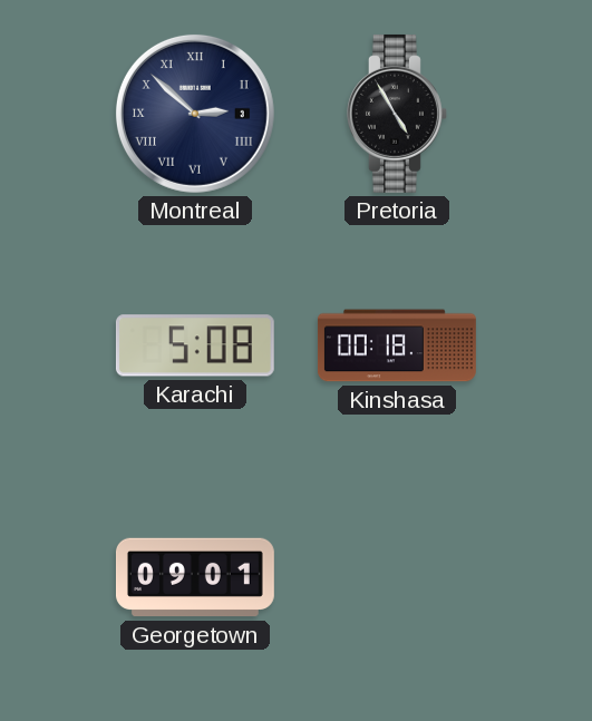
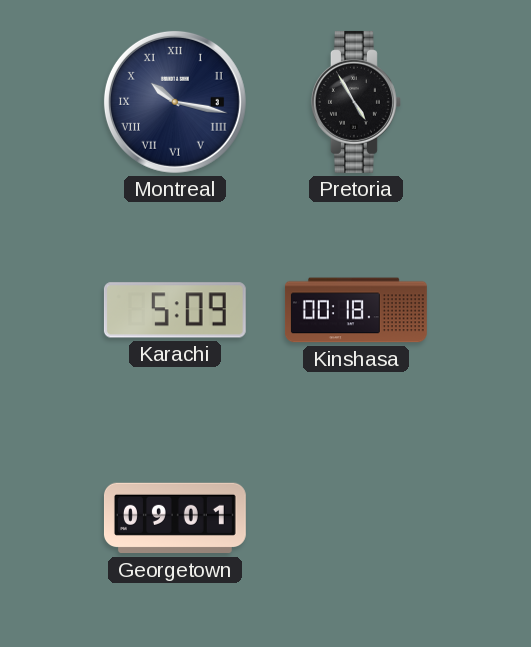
Montreal: 2:52 -> 10:17
Karachi: 5:08 -> 5:09
